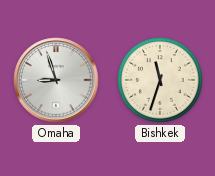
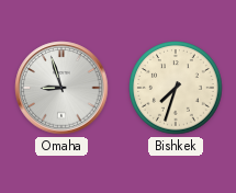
Bishkek: 11:33 -> 7:33
